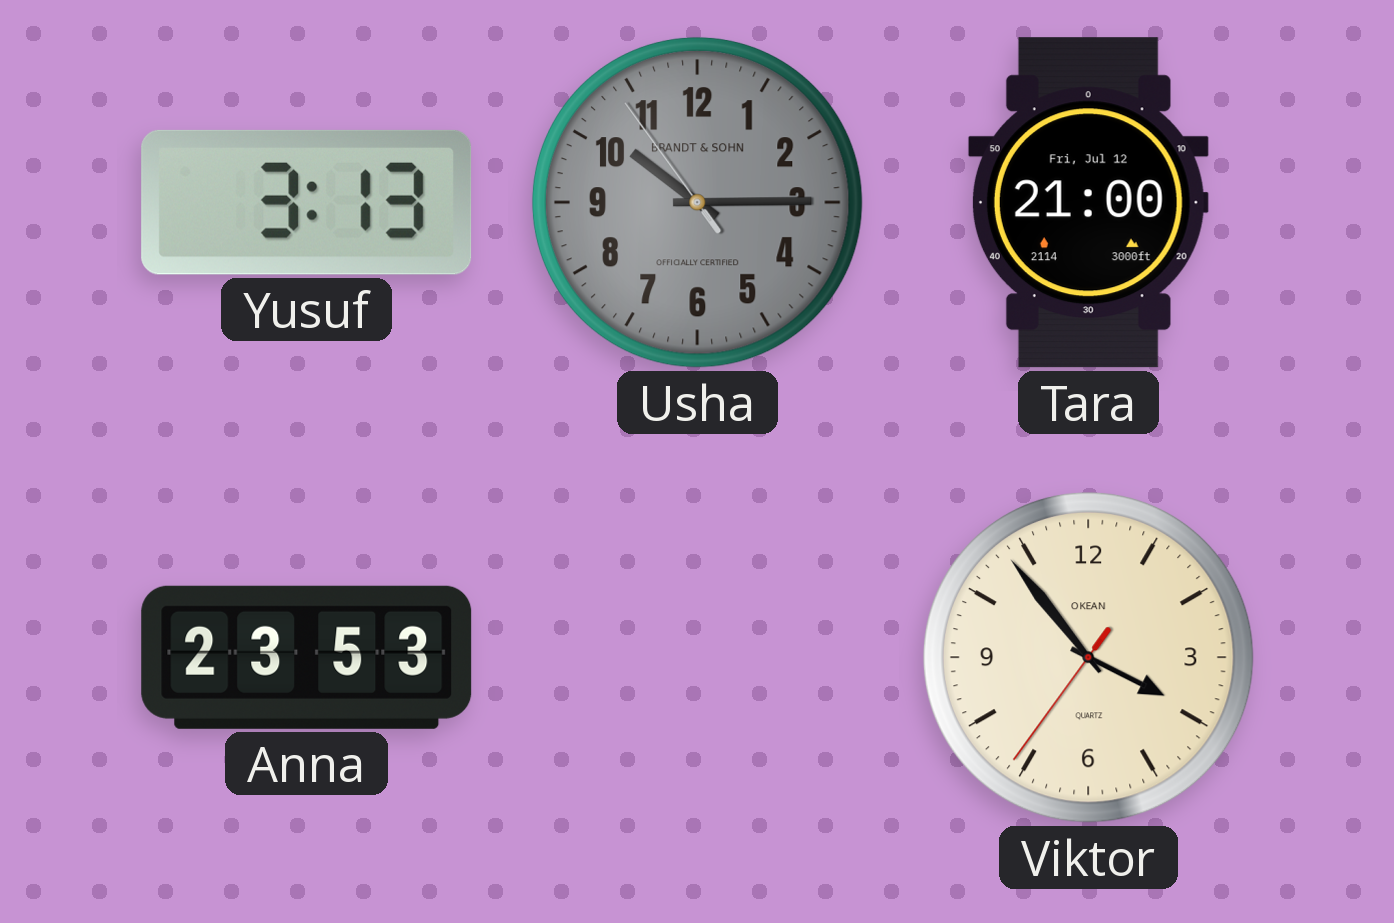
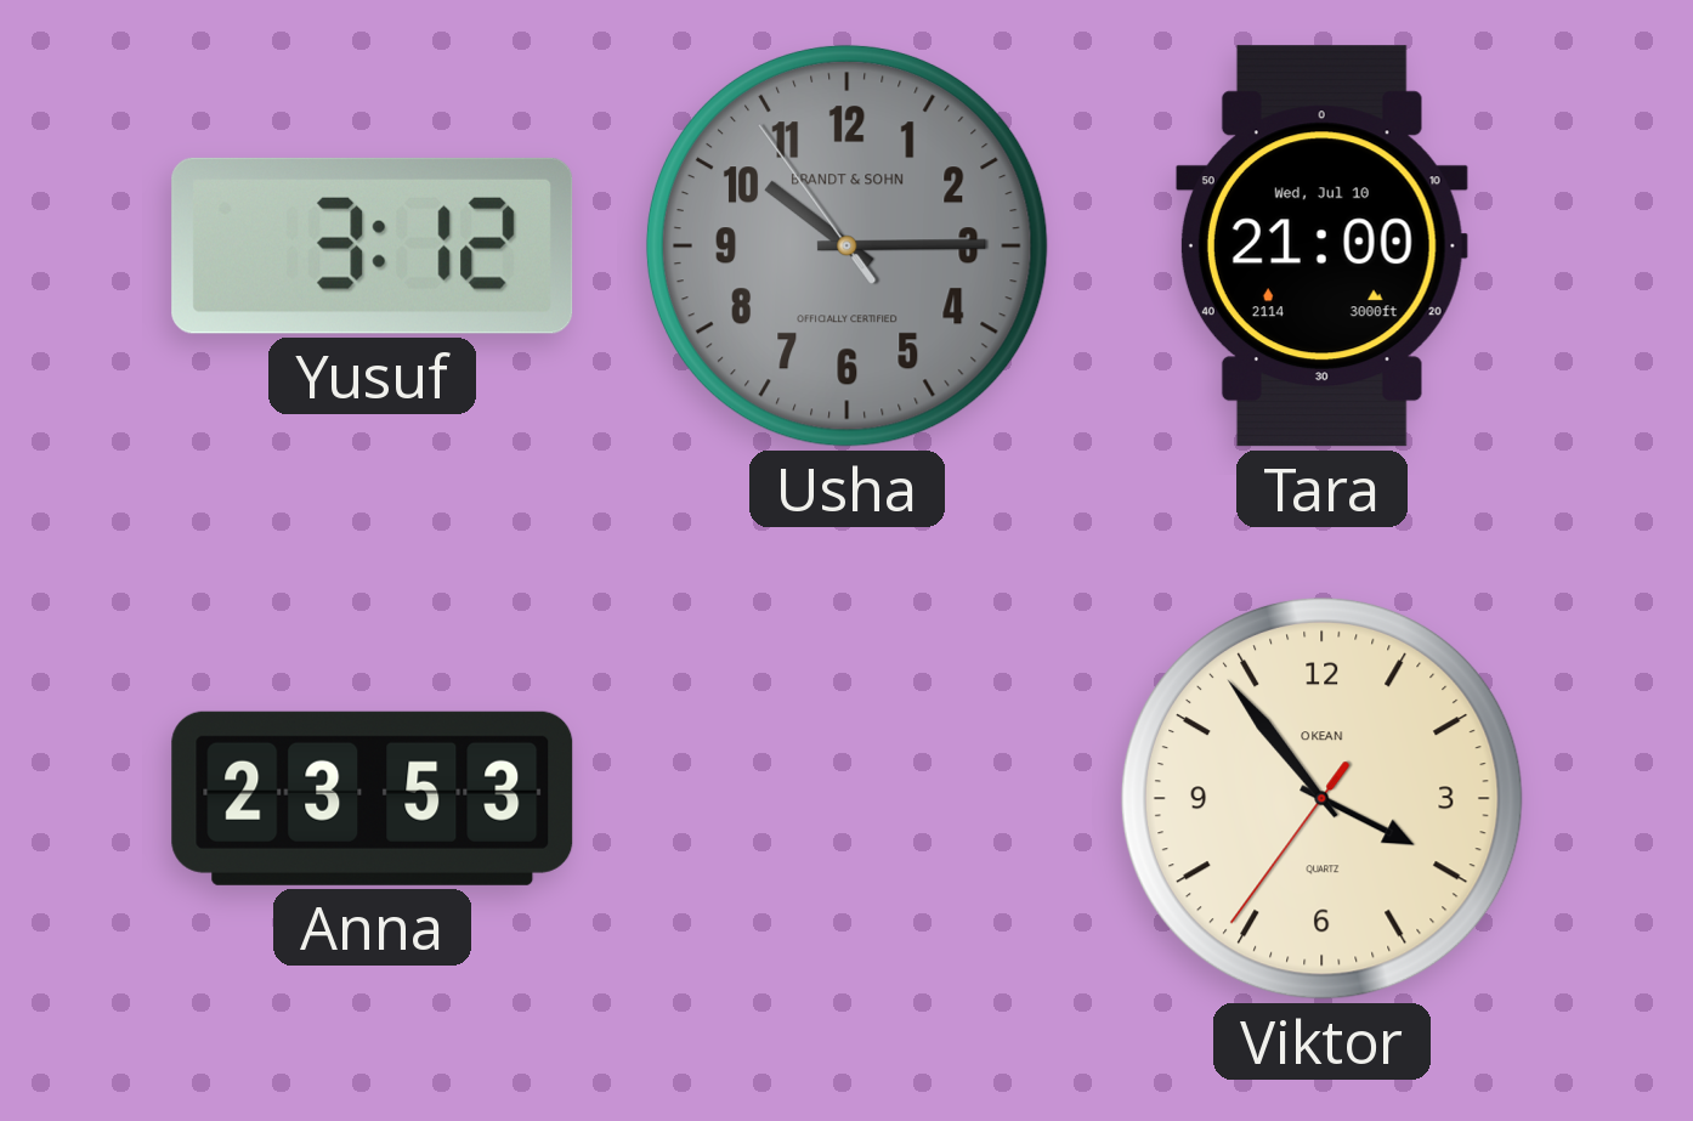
Yusuf: 3:13 -> 3:12
Tara date: Fri, Jul 12 -> Wed, Jul 10
